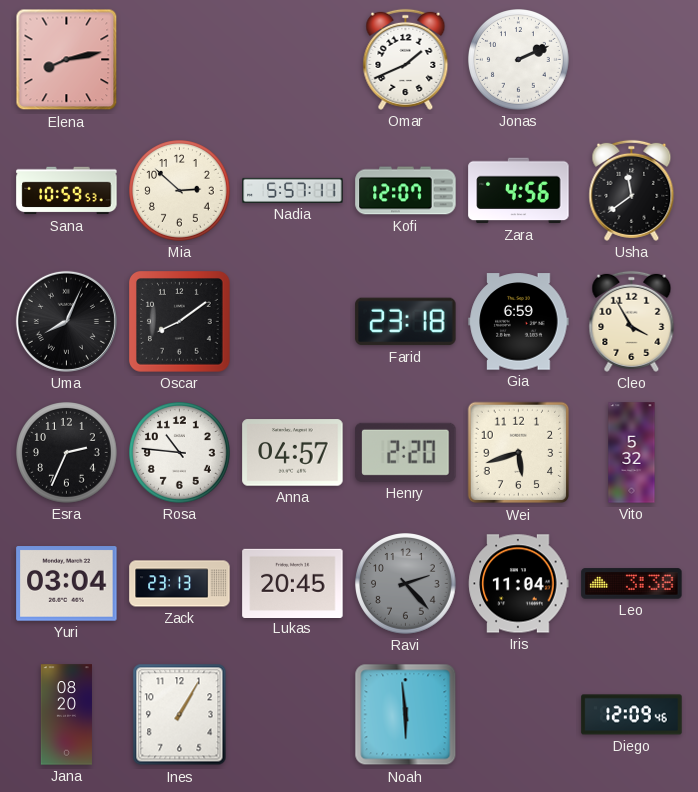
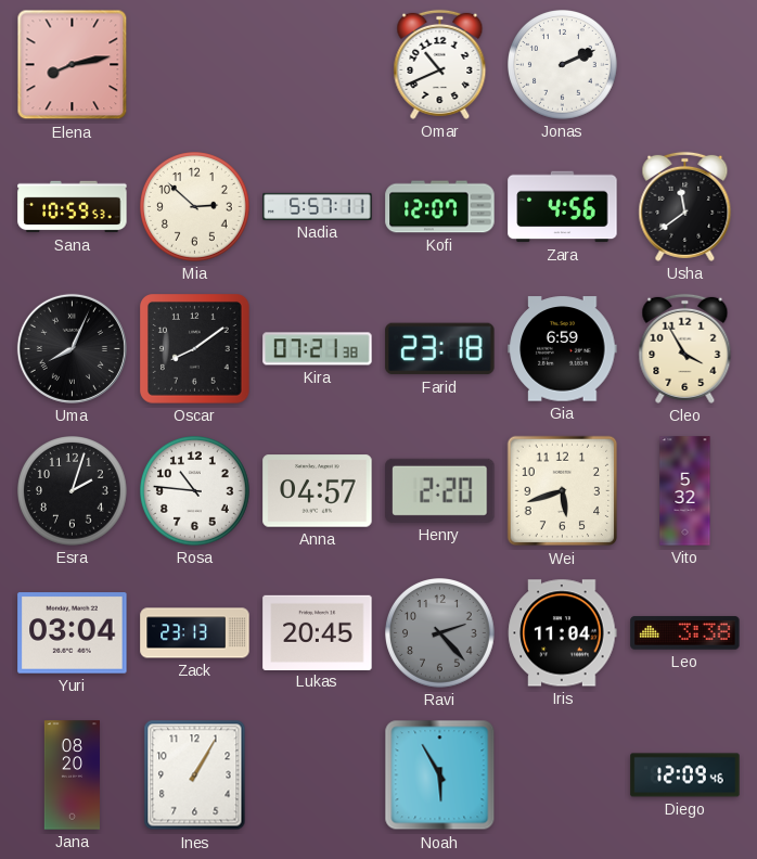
Omar: 1:41 -> 10:41
Kira: none -> 07:21
Esra: 2:34 -> 2:03
Noah: 5:59 -> 5:55
